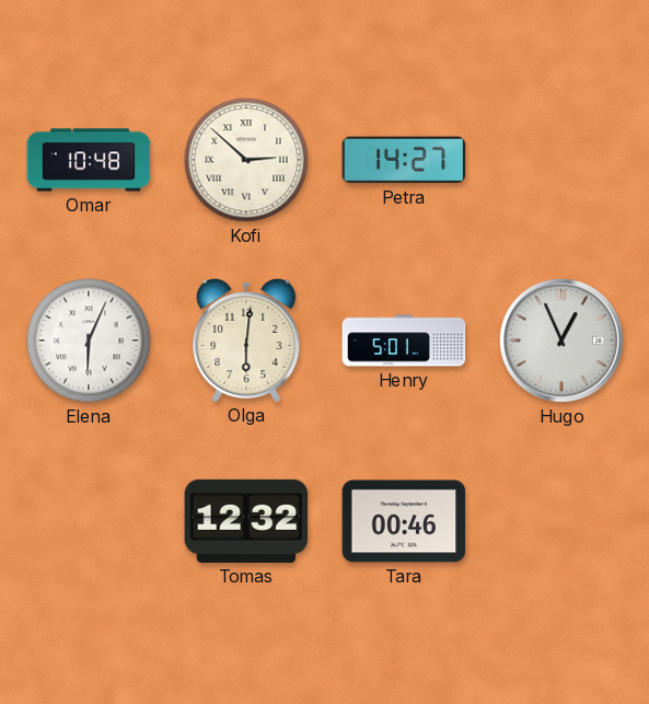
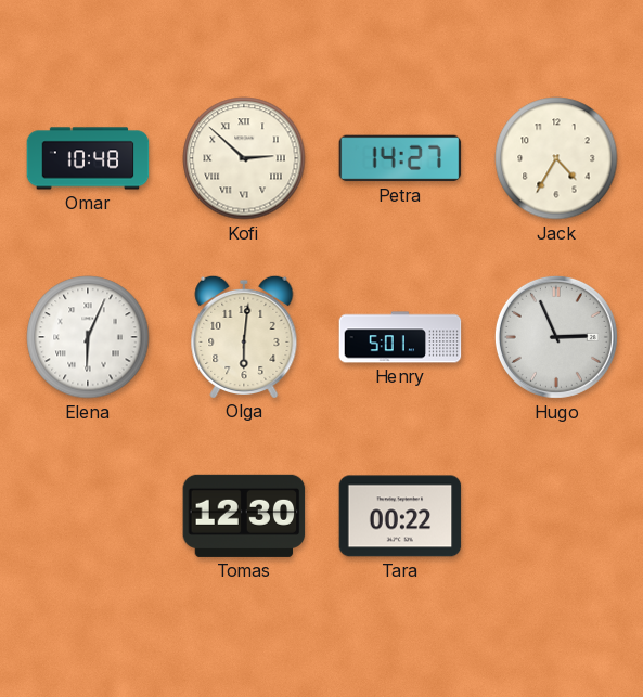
Jack: none -> 4:35
Hugo: 12:56 -> 2:56
Tomas: 12:32 -> 12:30
Tara: 00:46 -> 00:22
